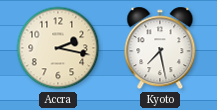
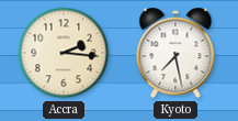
Accra: 2:17 -> 2:16
